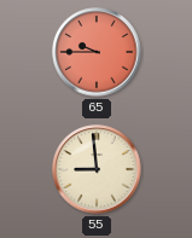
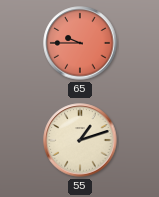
55: 8:59 -> 1:12
